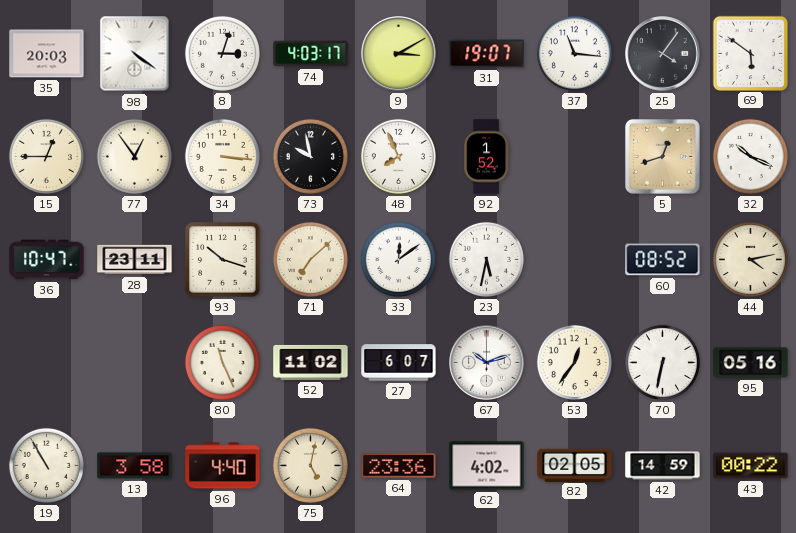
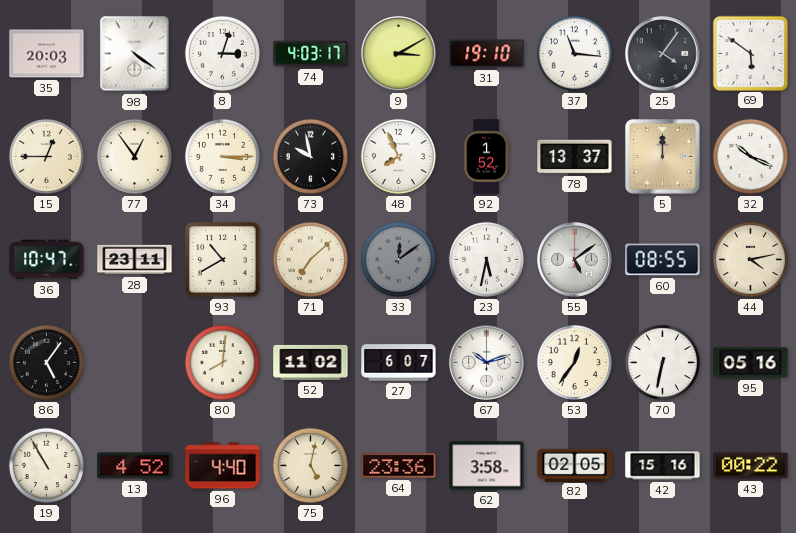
31: 19:07 -> 19:10
34: 3:16 -> 3:15
78: none -> 13:37
5: 12:42 -> 12:00
93: 10:18 -> 10:40
33 dial: white -> grey
55: none -> 5:09
60: 08:52 -> 08:55
86: none -> 5:06
80: 11:26 -> 8:01
13: 3:58 -> 4:52
62: 4:02 -> 3:58
42: 14:59 -> 15:16
